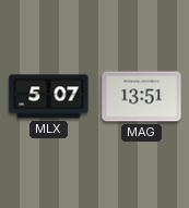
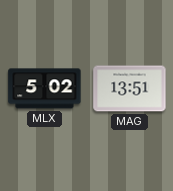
MLX: 5:07 -> 5:02
